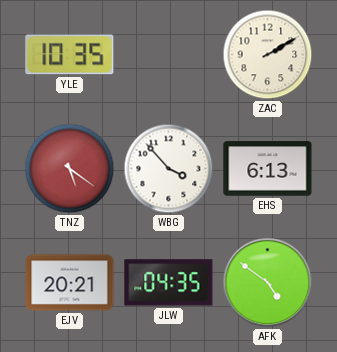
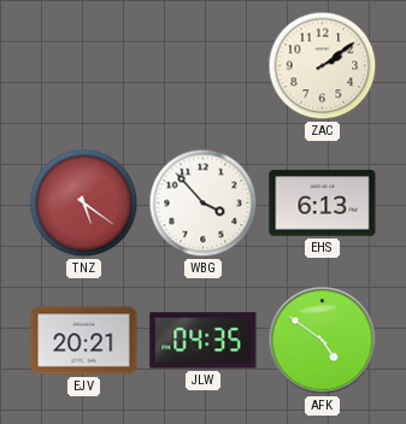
YLE: 10:35 -> none
ZAC: 2:10 -> 2:09
